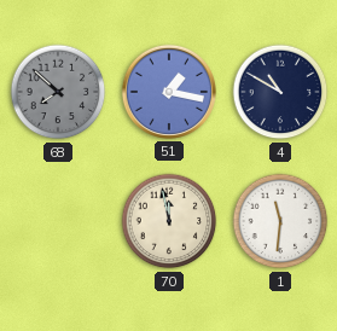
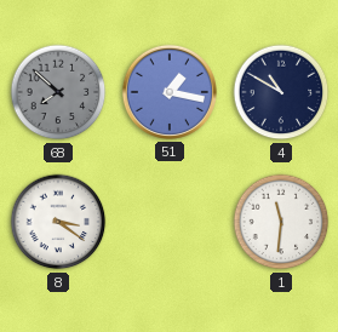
8: none -> 3:21
70: 11:58 -> none
